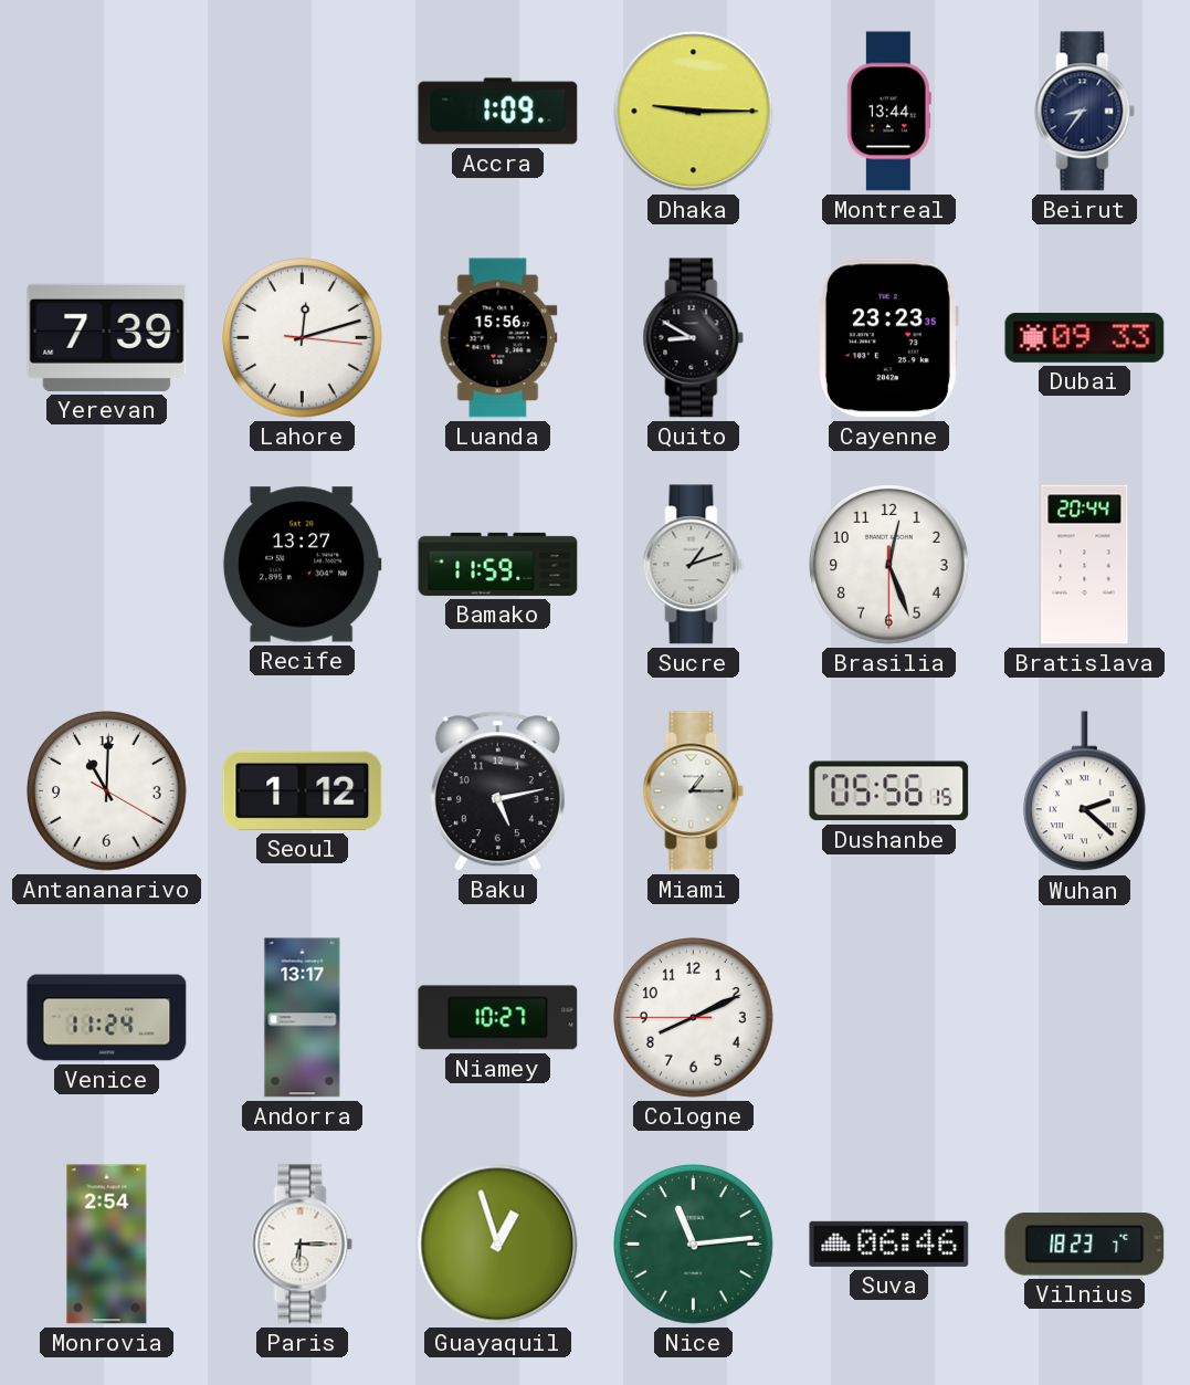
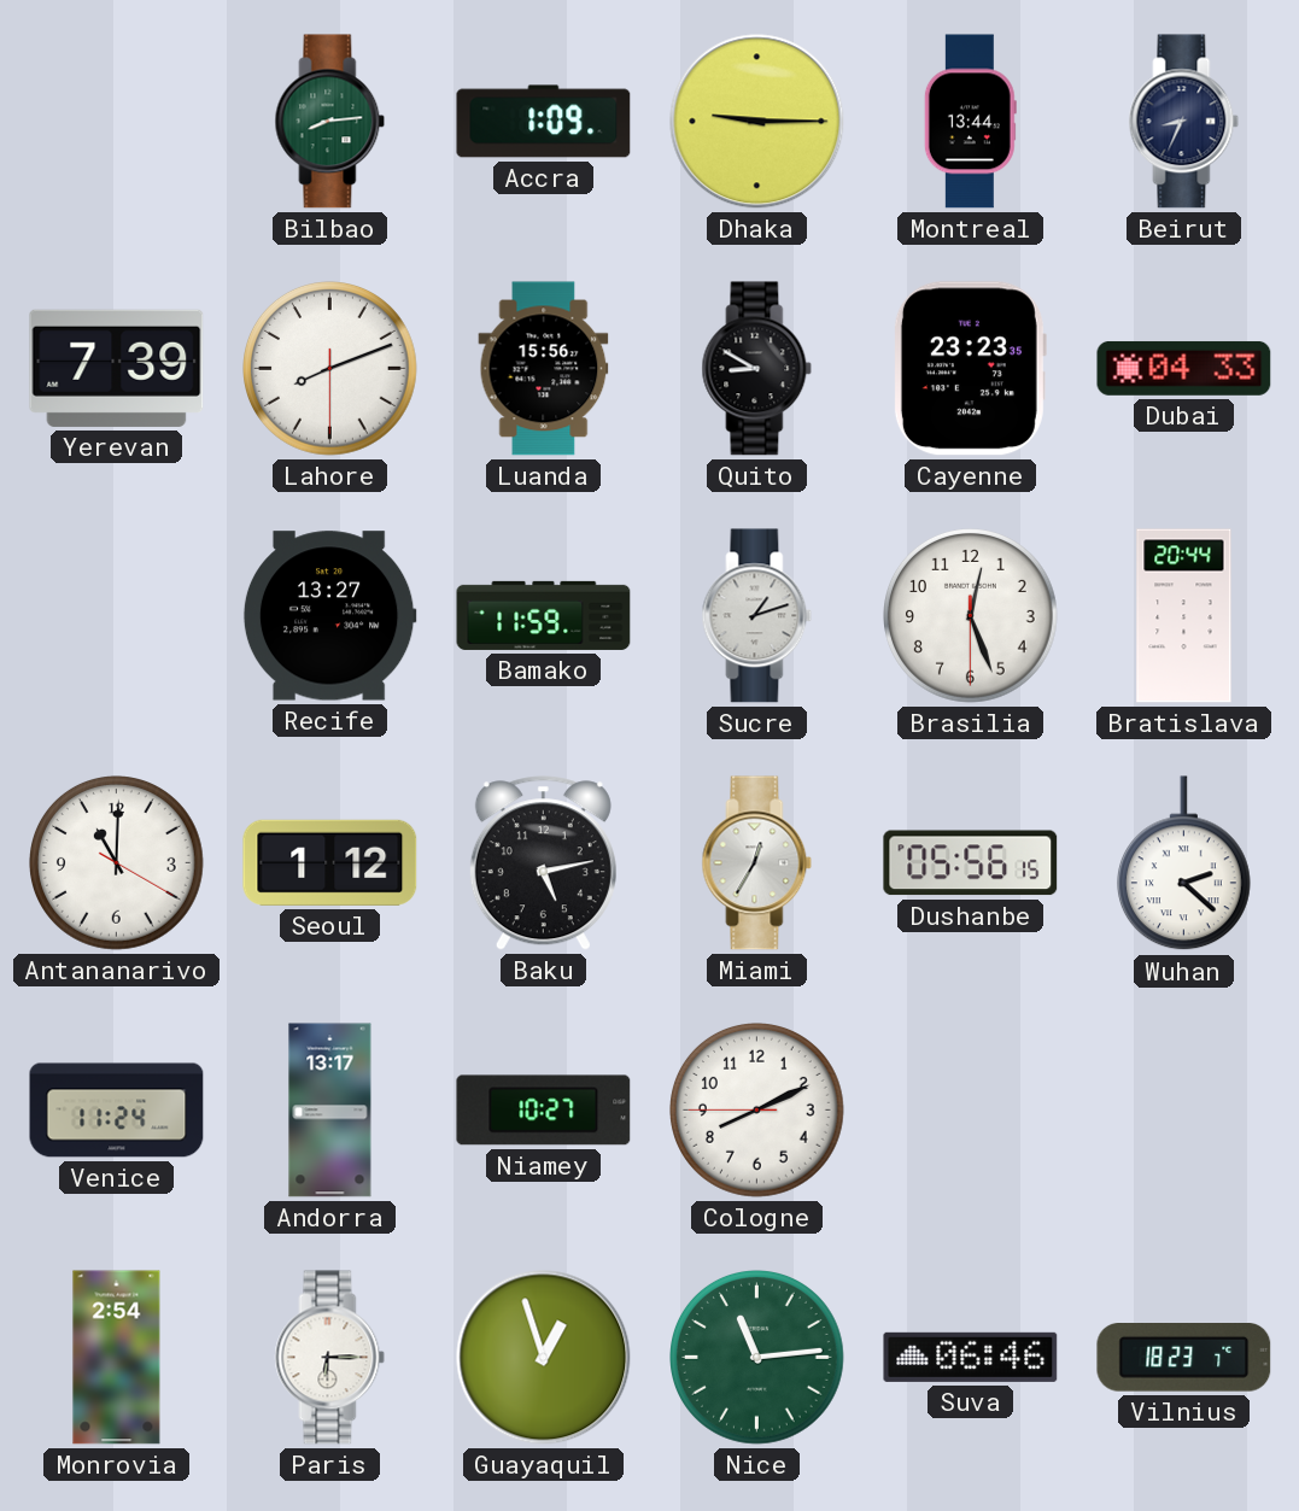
Bilbao: none -> 8:14
Beirut: 8:36 -> 8:34
Lahore: 12:12 -> 8:11
Dubai: 09:33 -> 04:33
Miami: 1:15 -> 12:35
